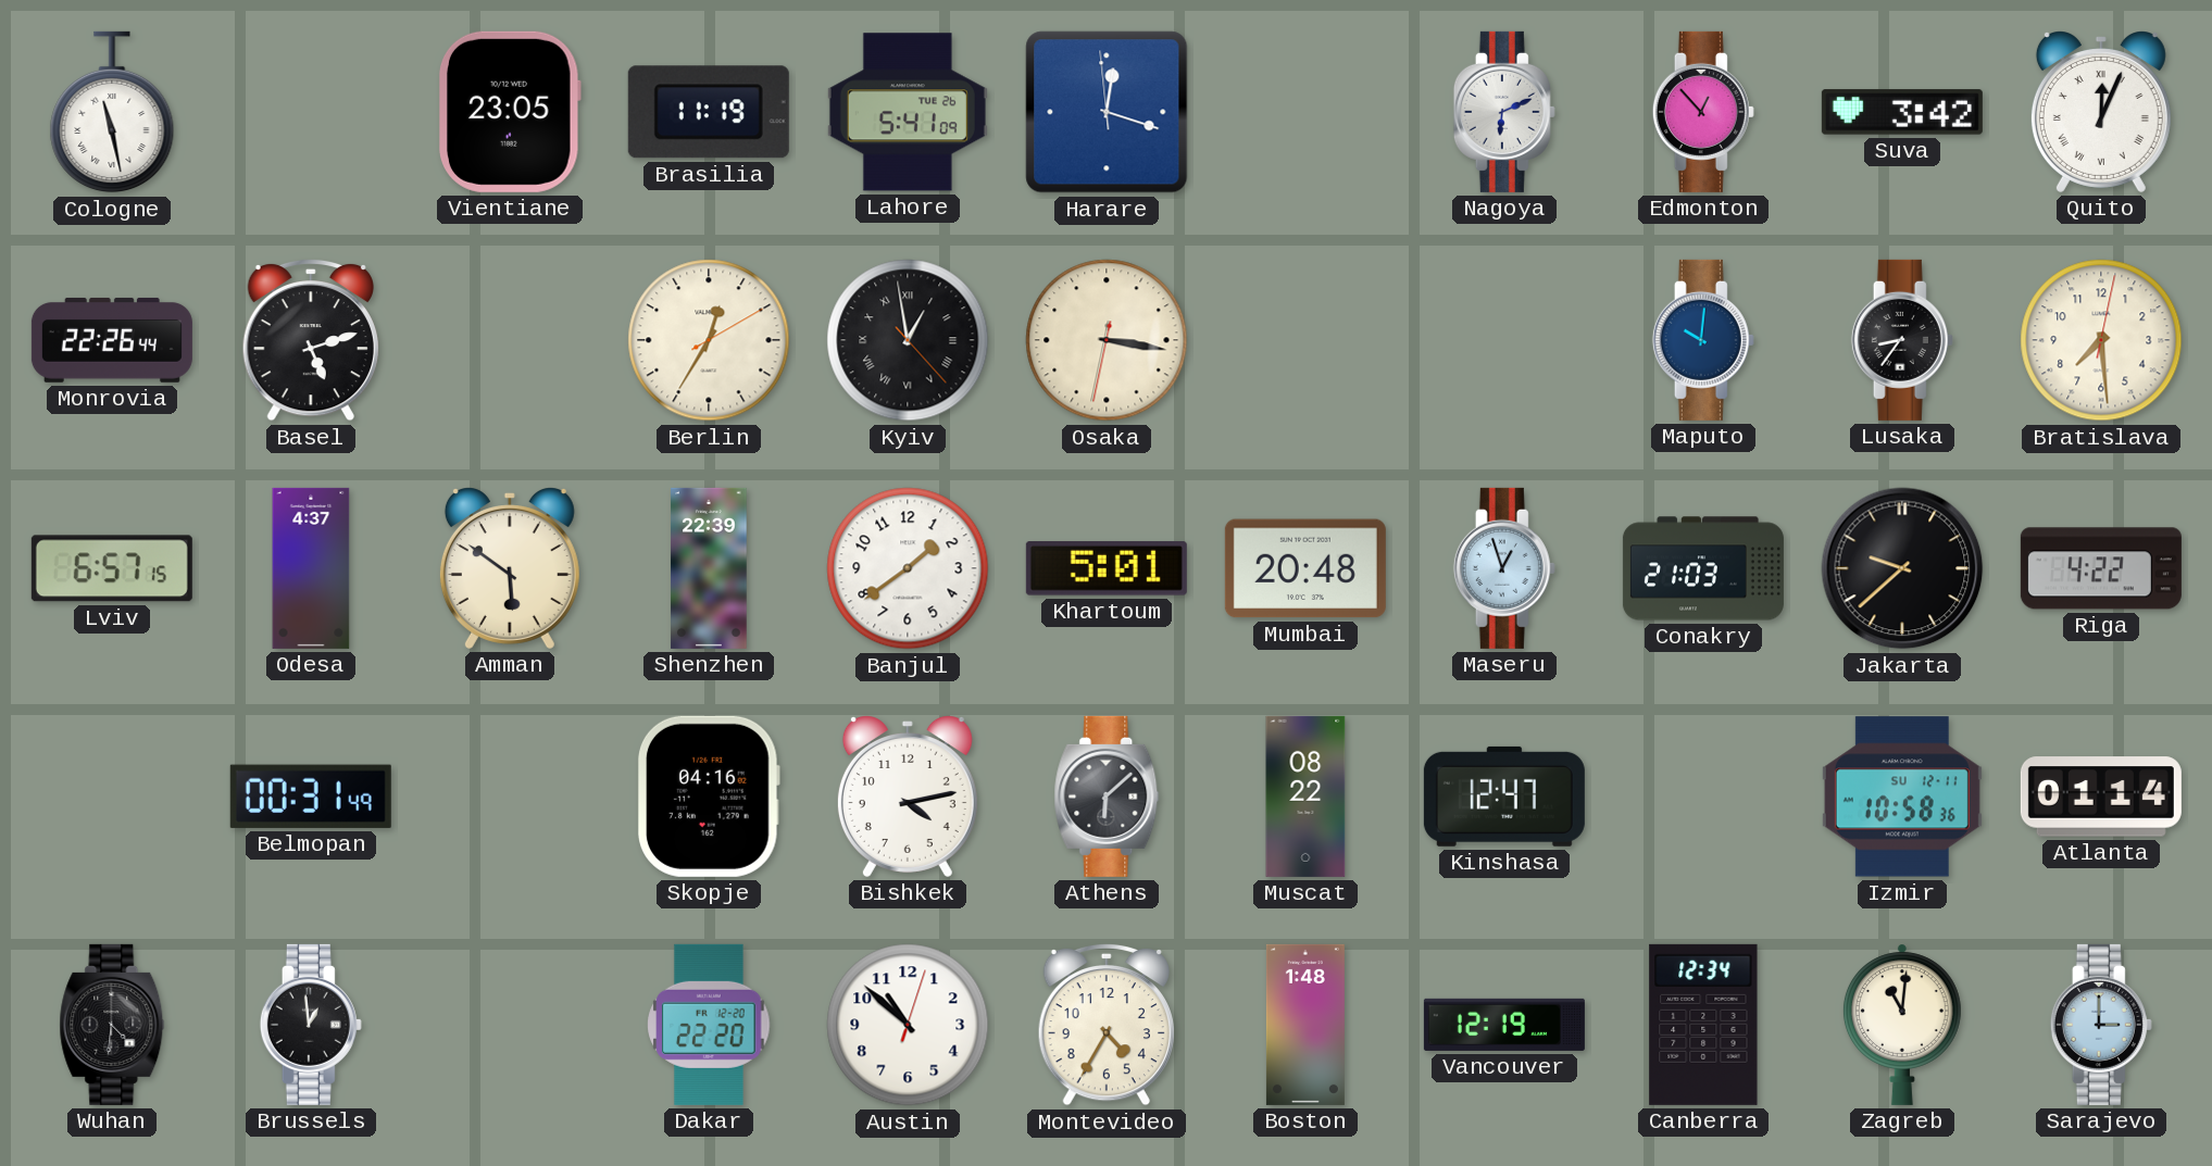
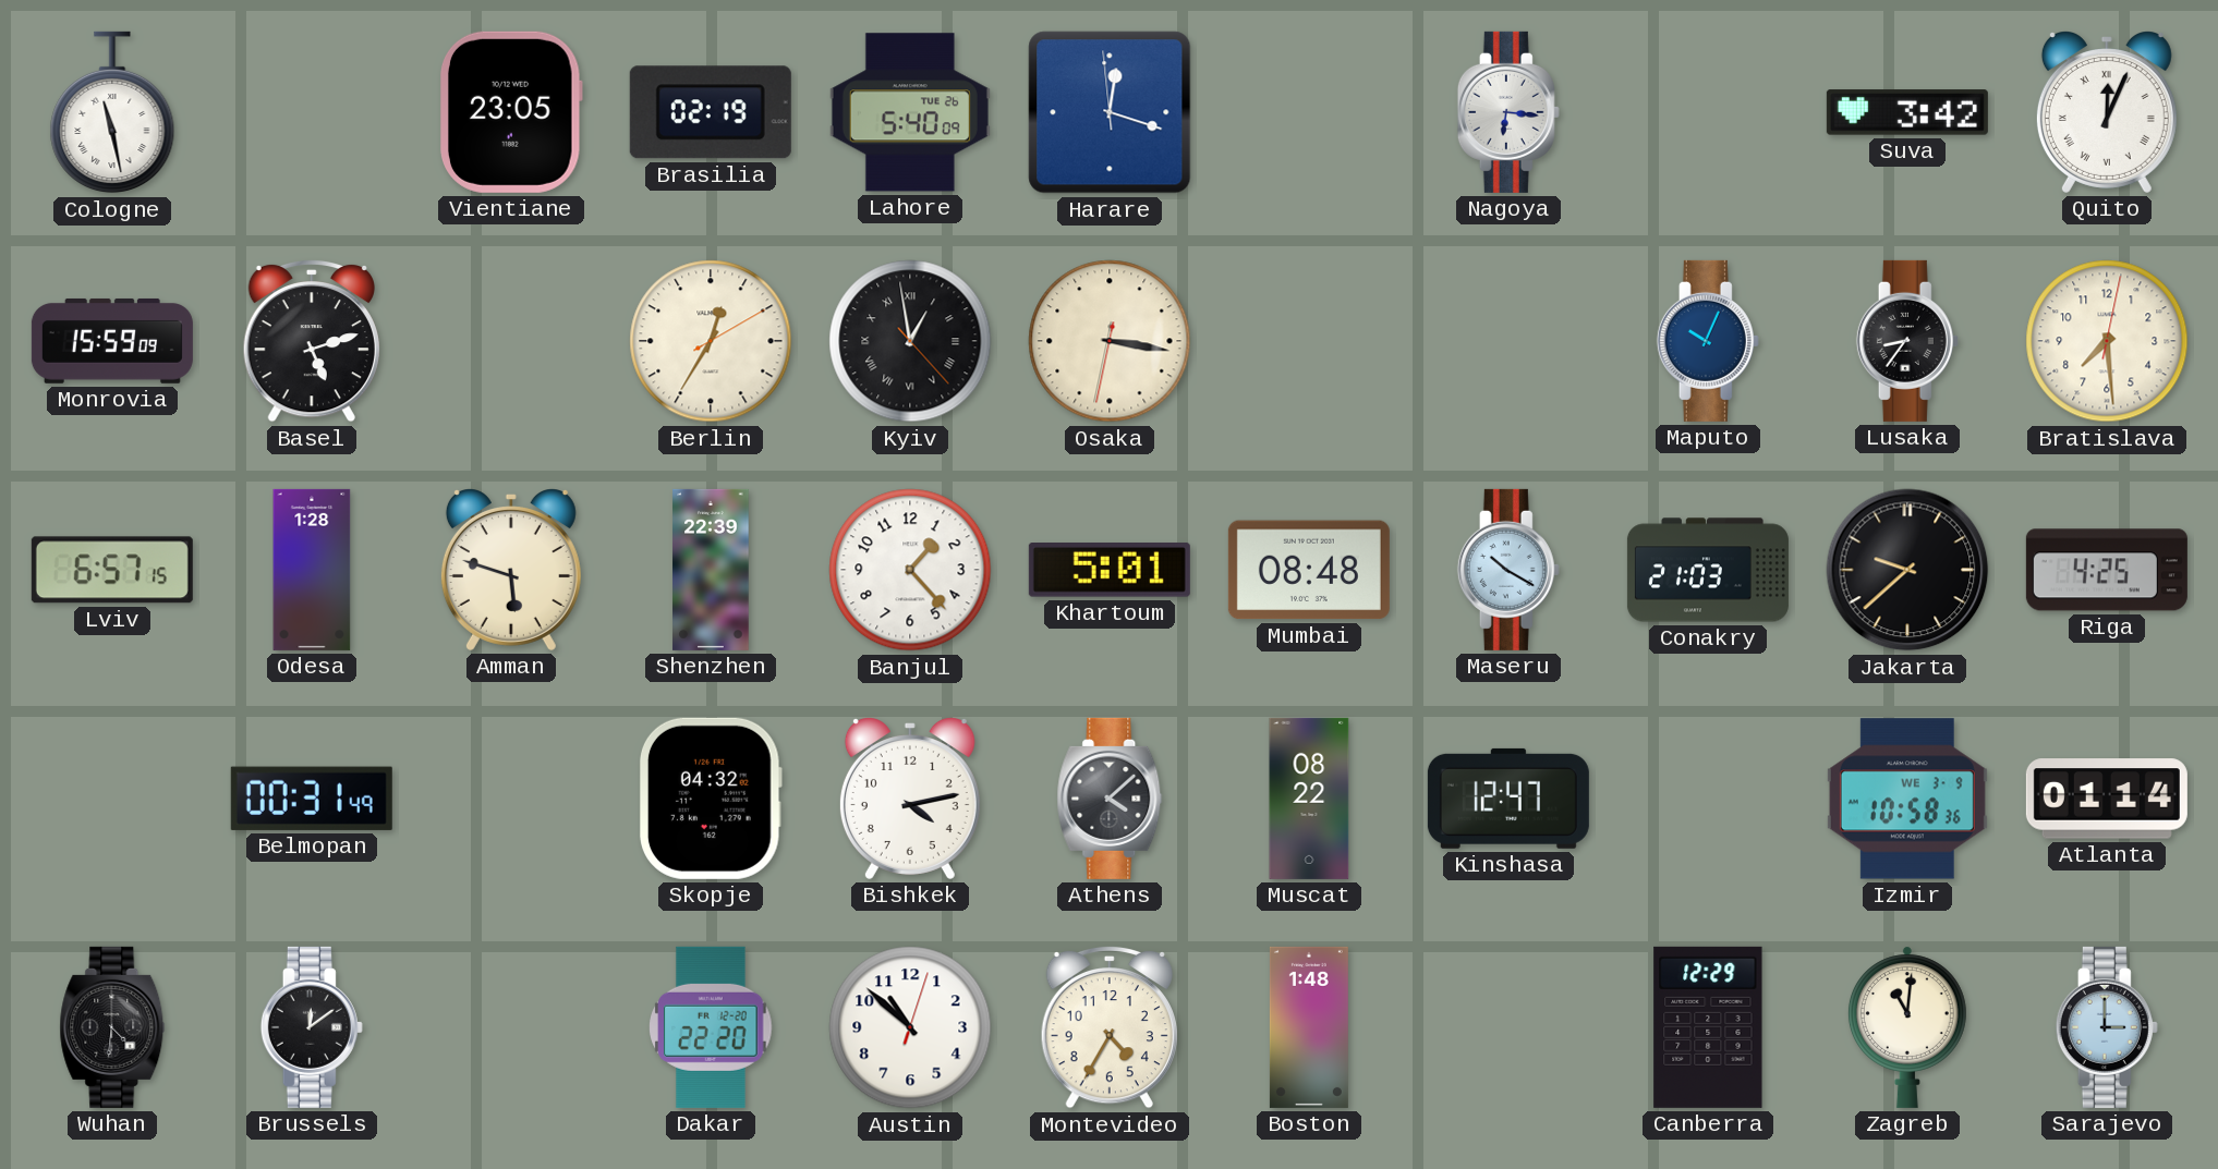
Brasilia: 11:19 -> 02:19
Lahore: 5:41 -> 5:40
Nagoya: 6:11 -> 6:16
Edmonton: 12:53 -> none
Monrovia: 22:26 -> 15:59
Maputo: 10:01 -> 10:04
Odesa: 4:37 -> 1:28
Amman: 5:51 -> 5:48
Banjul: 1:39 -> 1:23
Mumbai: 20:48 -> 08:48
Maseru: 12:57 -> 10:20
Riga: 4:22 -> 4:25
Skopje: 04:16 -> 04:32
Athens: 6:08 -> 4:08
Izmir date: SU 12-11 -> WE 3-9
Brussels: 12:59 -> 12:09
Vancouver: 12:19 -> none
Canberra: 12:34 -> 12:29
